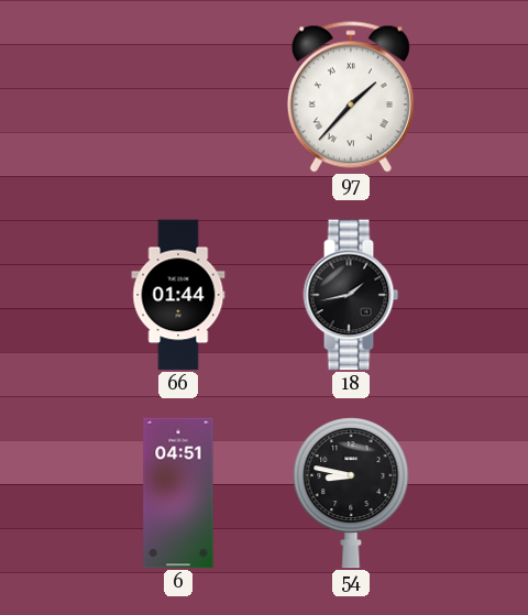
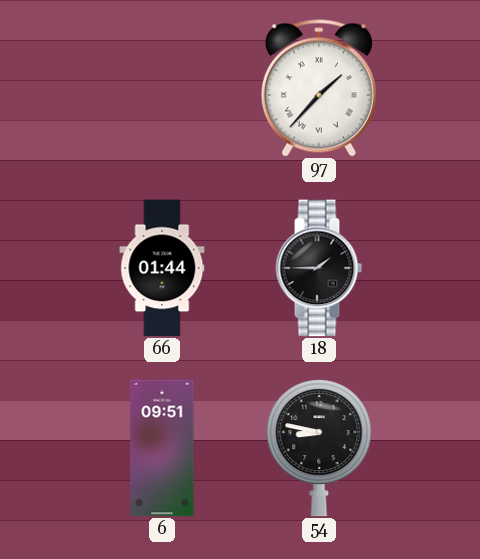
18: 1:43 -> 1:45
6: 04:51 -> 09:51
